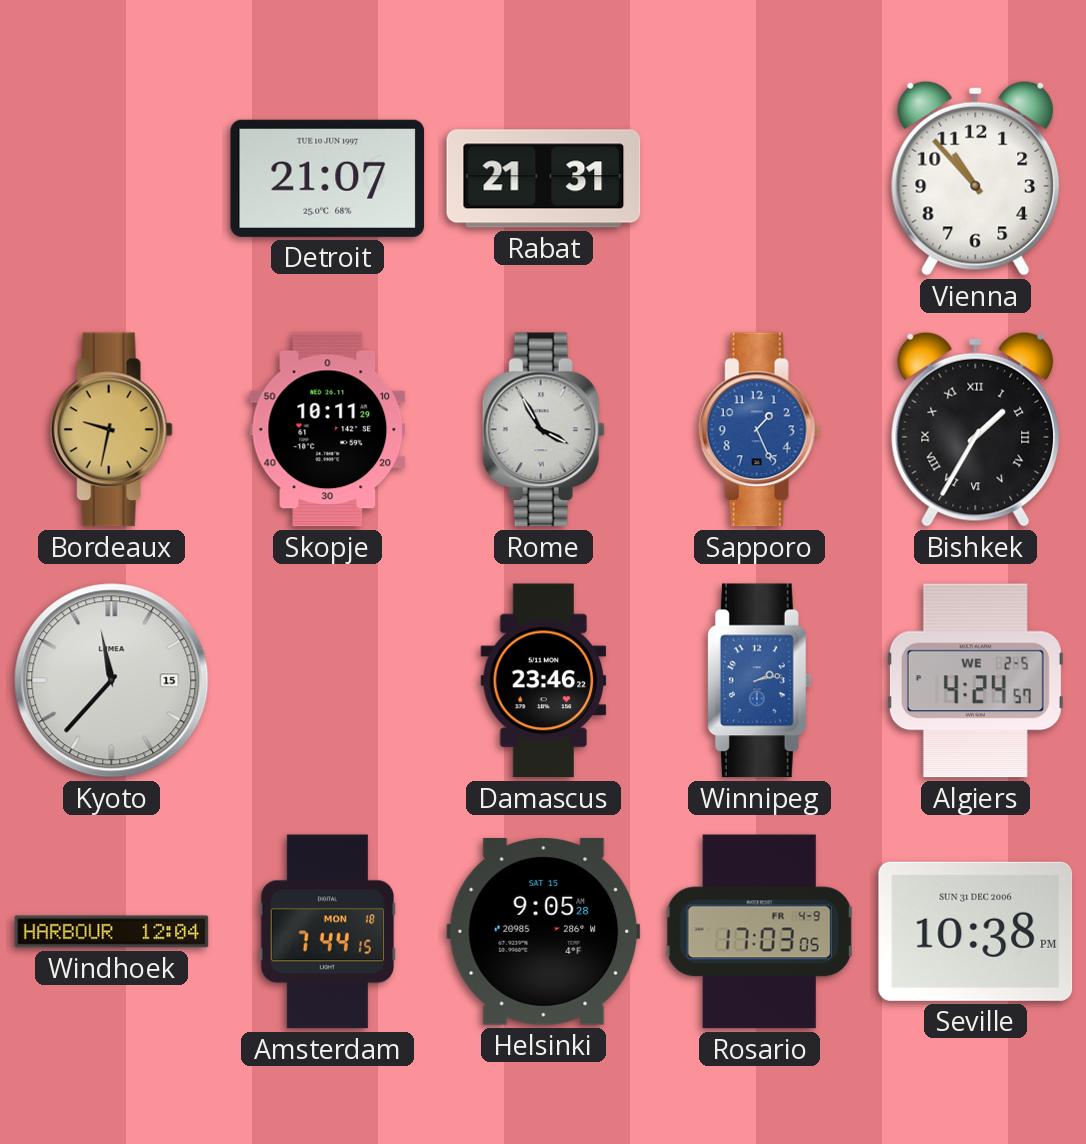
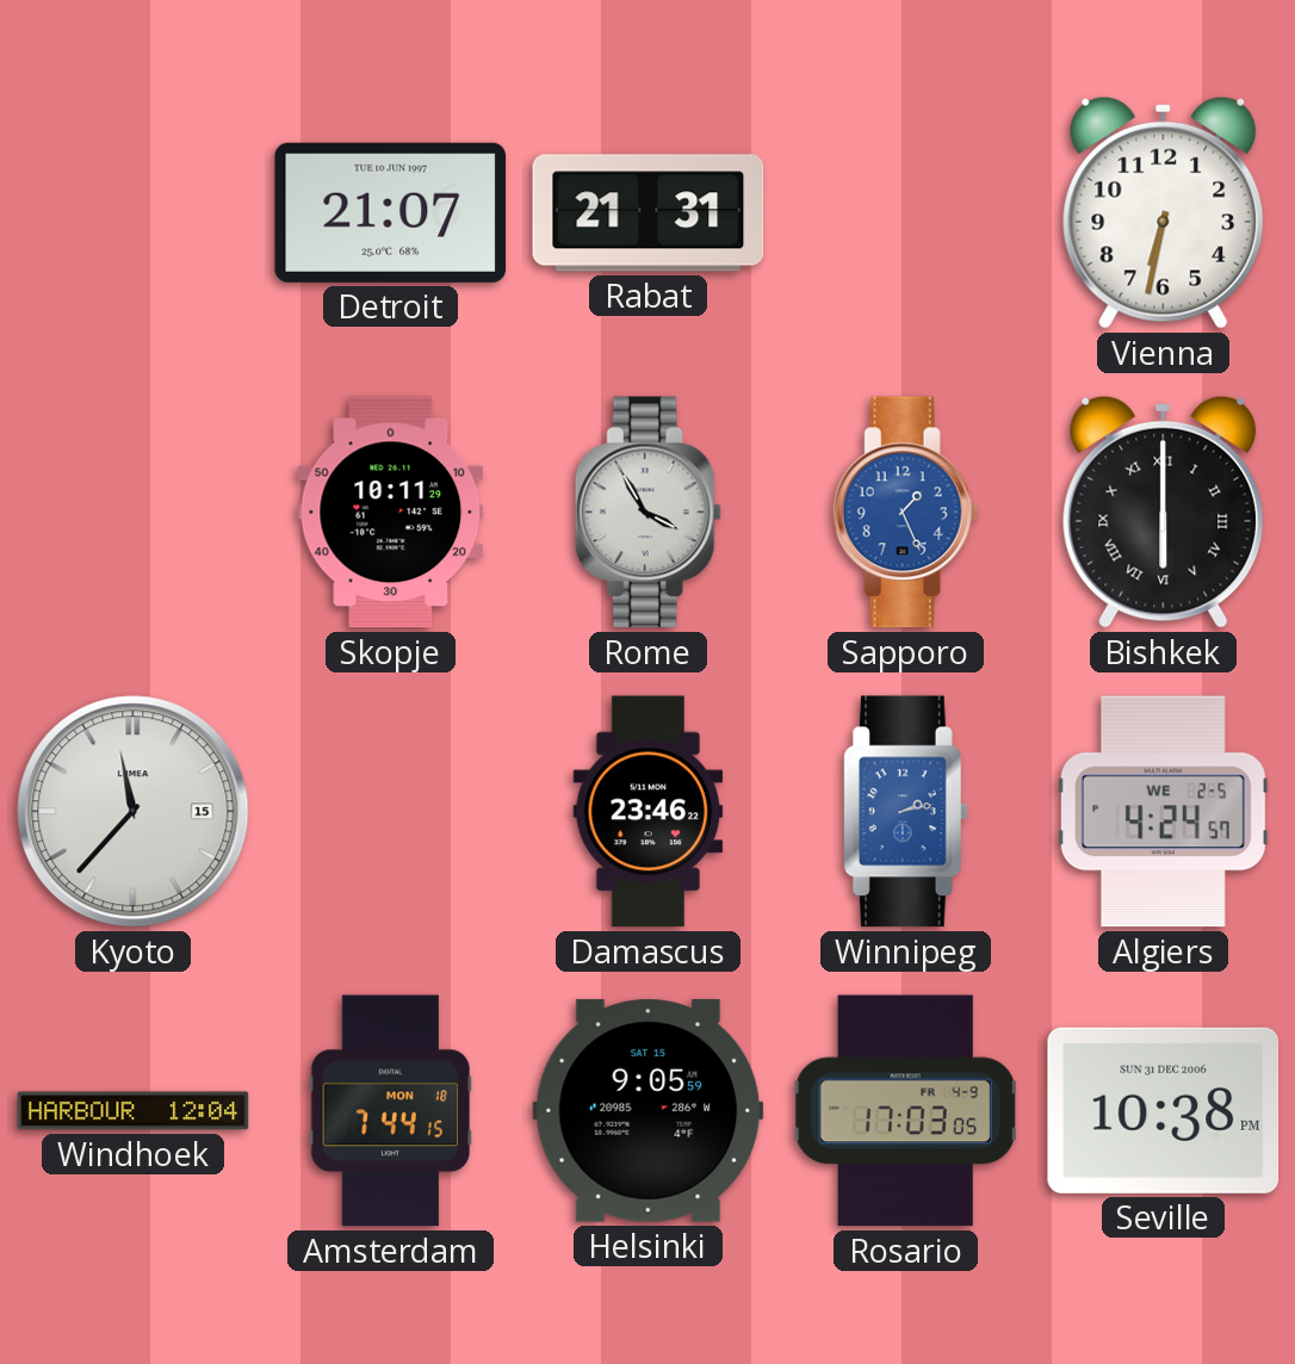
Vienna: 10:53 -> 6:32
Bordeaux: 9:32 -> none
Bishkek: 1:35 -> 6:00
Helsinki: 9:05:28 -> 9:05:59
